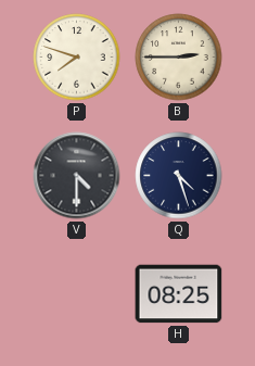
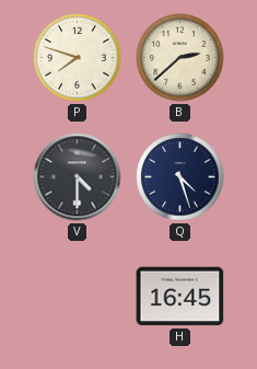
B: 2:45 -> 2:38
H: 08:25 -> 16:45
